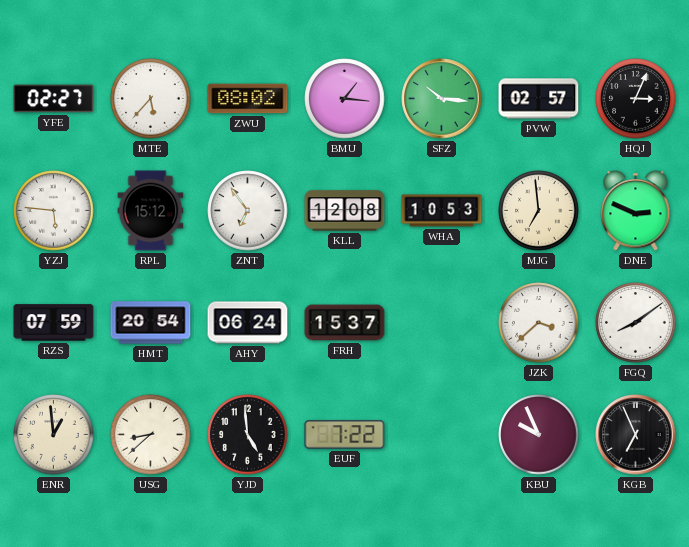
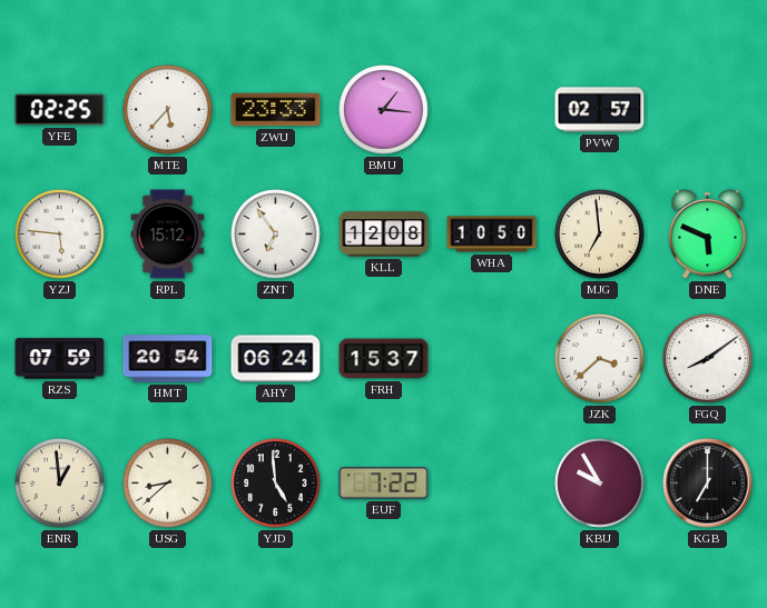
YFE: 02:27 -> 02:25
ZWU: 08:02 -> 23:33
SFZ: 10:16 -> none
HQJ: 3:04 -> none
WHA: 10:53 -> 10:50
DNE: 2:49 -> 5:49
KBU: 9:56 -> 9:55
KGB: 6:56 -> 7:00
